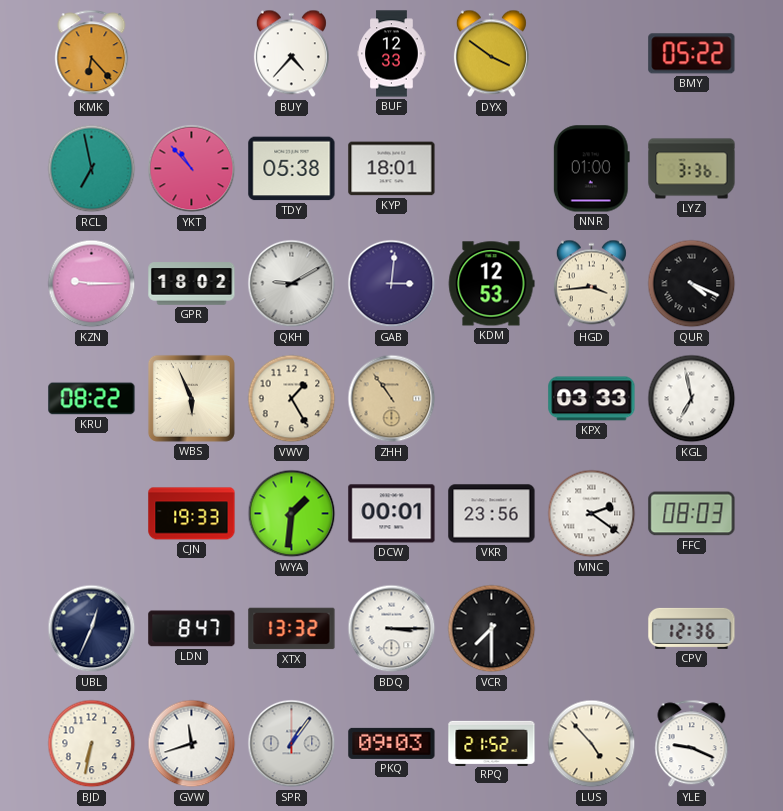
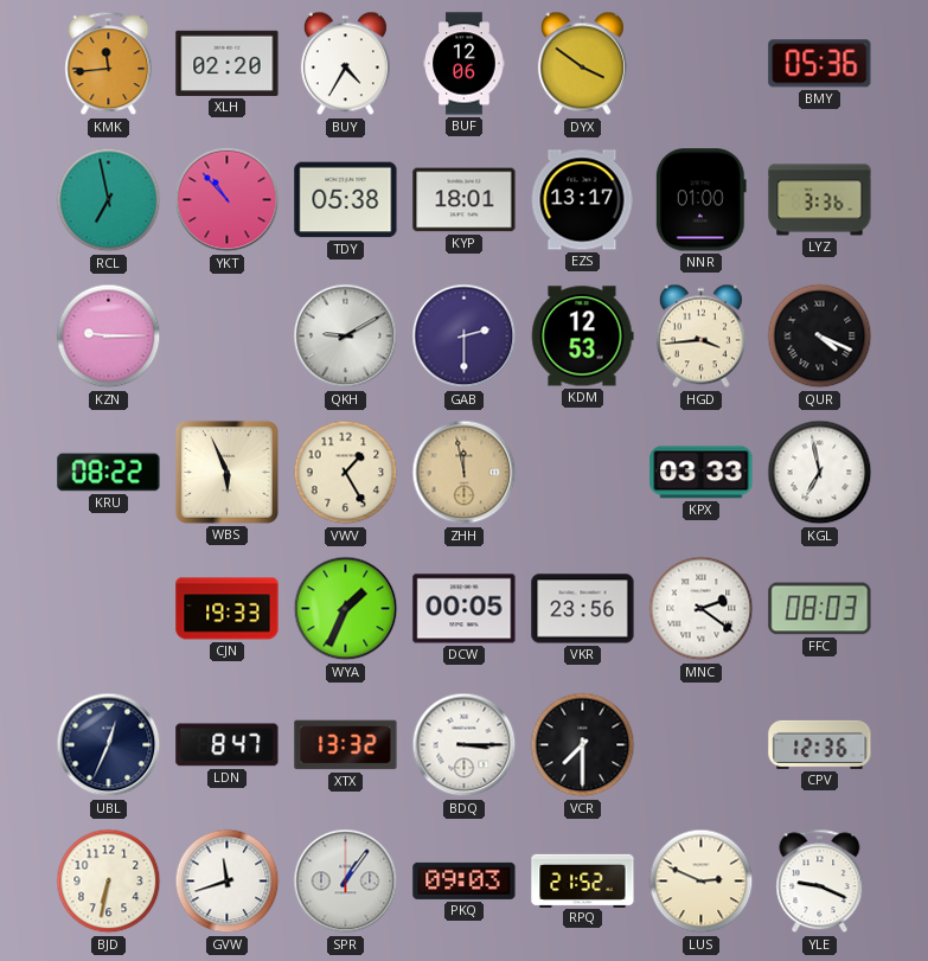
KMK: 6:23 -> 11:44
XLH: none -> 02:20
BUY: 4:37 -> 4:35
BUF: 12:33 -> 12:06
BMY: 05:22 -> 05:36
EZS: none -> 13:17
GPR: 18:02 -> none
GAB: 3:01 -> 2:30
ZHH: 10:54 -> 11:58
WYA: 1:31 -> 1:34
DCW: 00:01 -> 00:05
LUS: 4:53 -> 2:49
